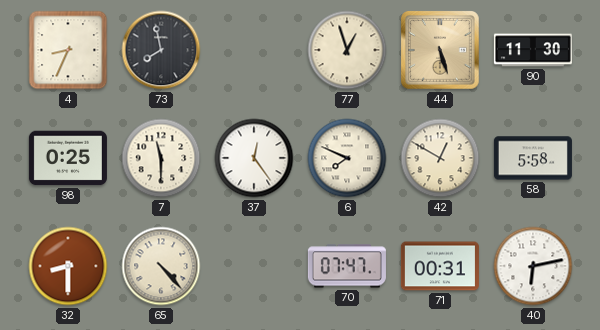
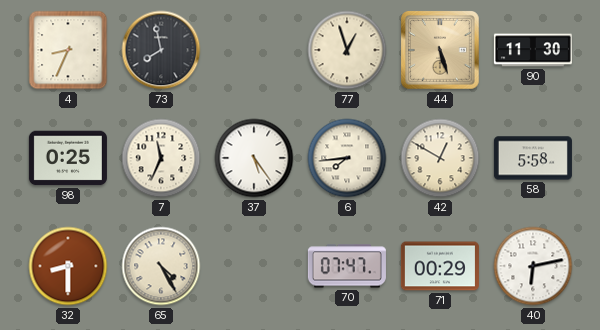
7: 11:30 -> 11:34
37: 12:24 -> 5:24
6: 7:49 -> 7:44
65: 4:23 -> 4:25
71: 00:31 -> 00:29
